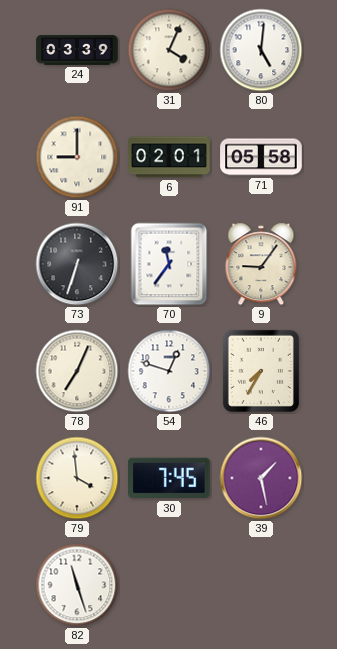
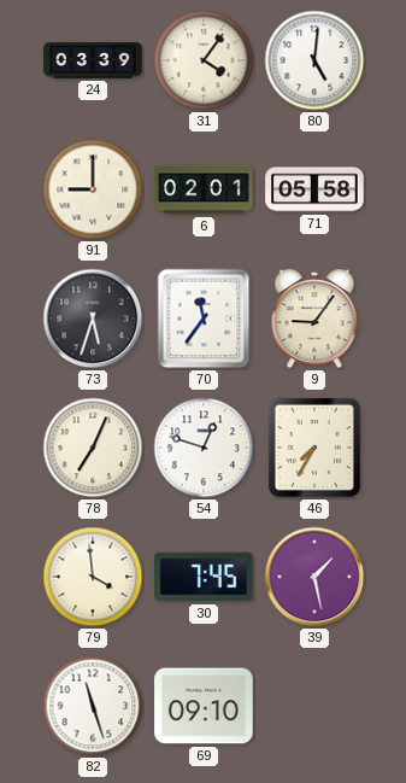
31: 4:04 -> 4:06
73: 6:33 -> 5:33
69: none -> 09:10
